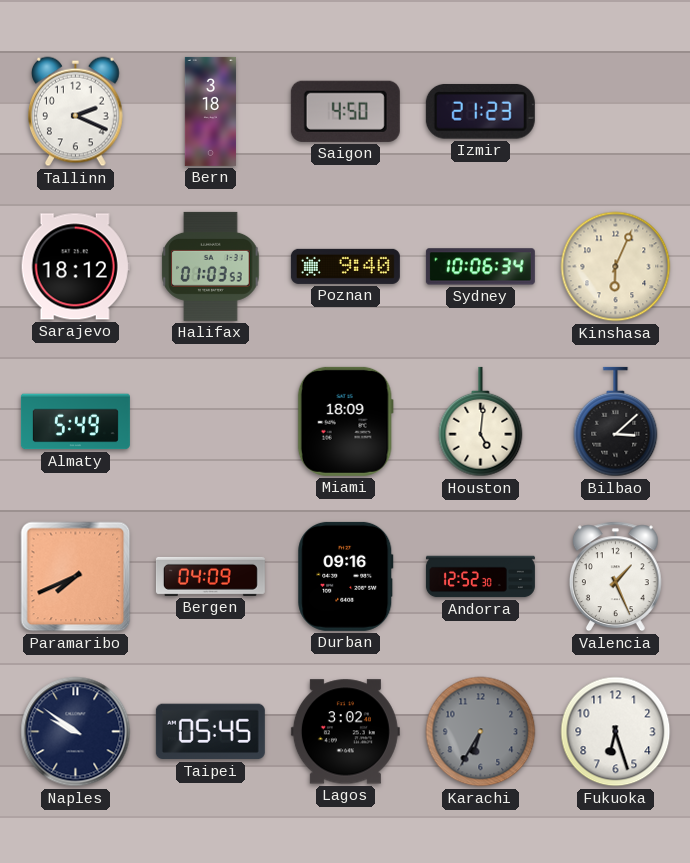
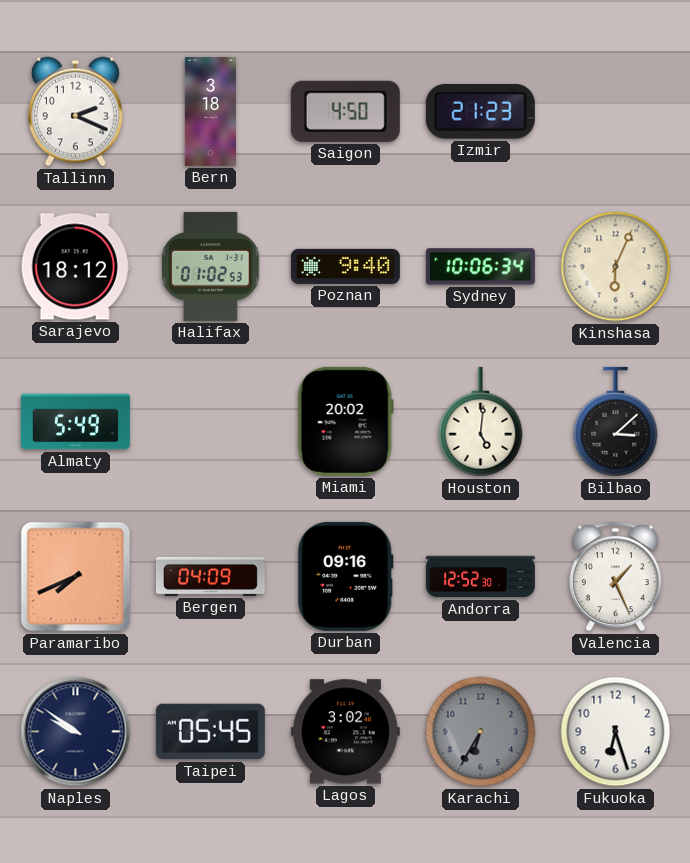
Halifax: 01:03 -> 01:02
Miami: 18:09 -> 20:02
